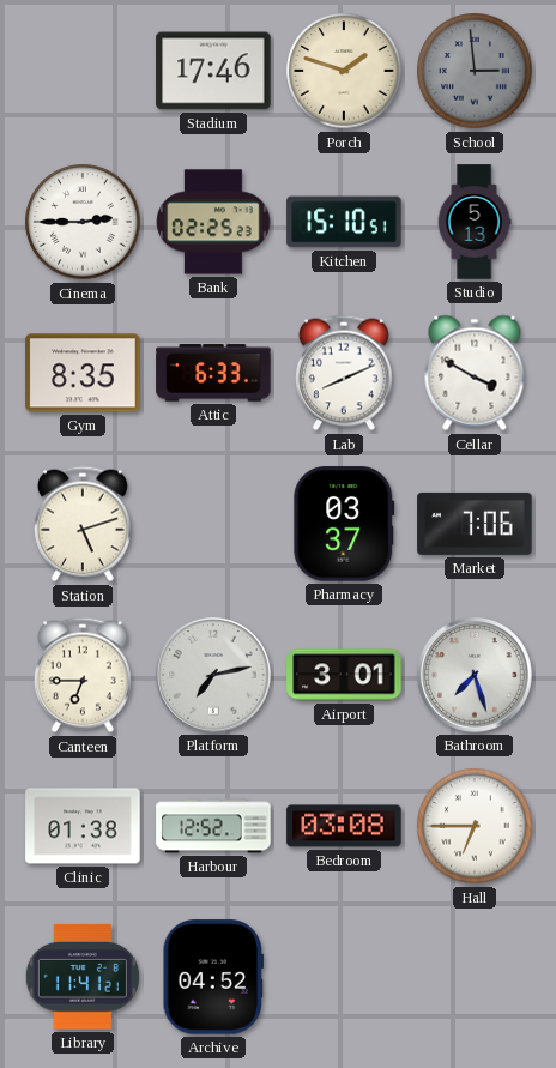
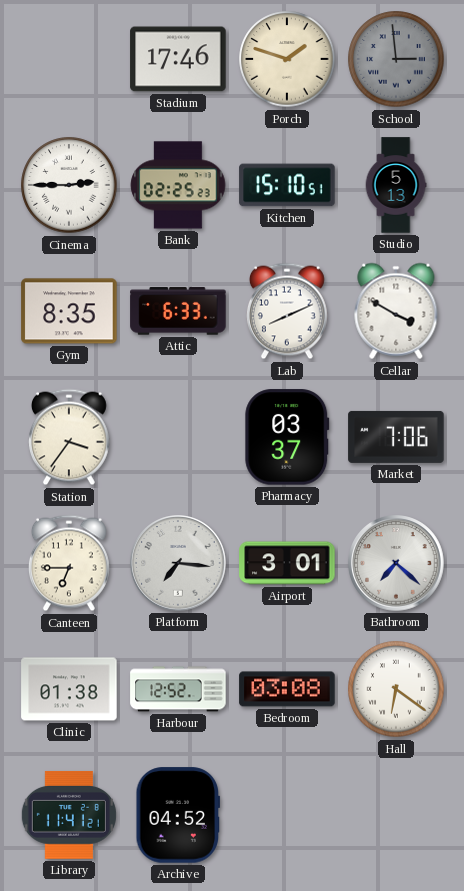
Station: 5:12 -> 3:36
Platform: 7:13 -> 7:16
Bathroom: 7:27 -> 7:22
Hall: 6:45 -> 6:21
